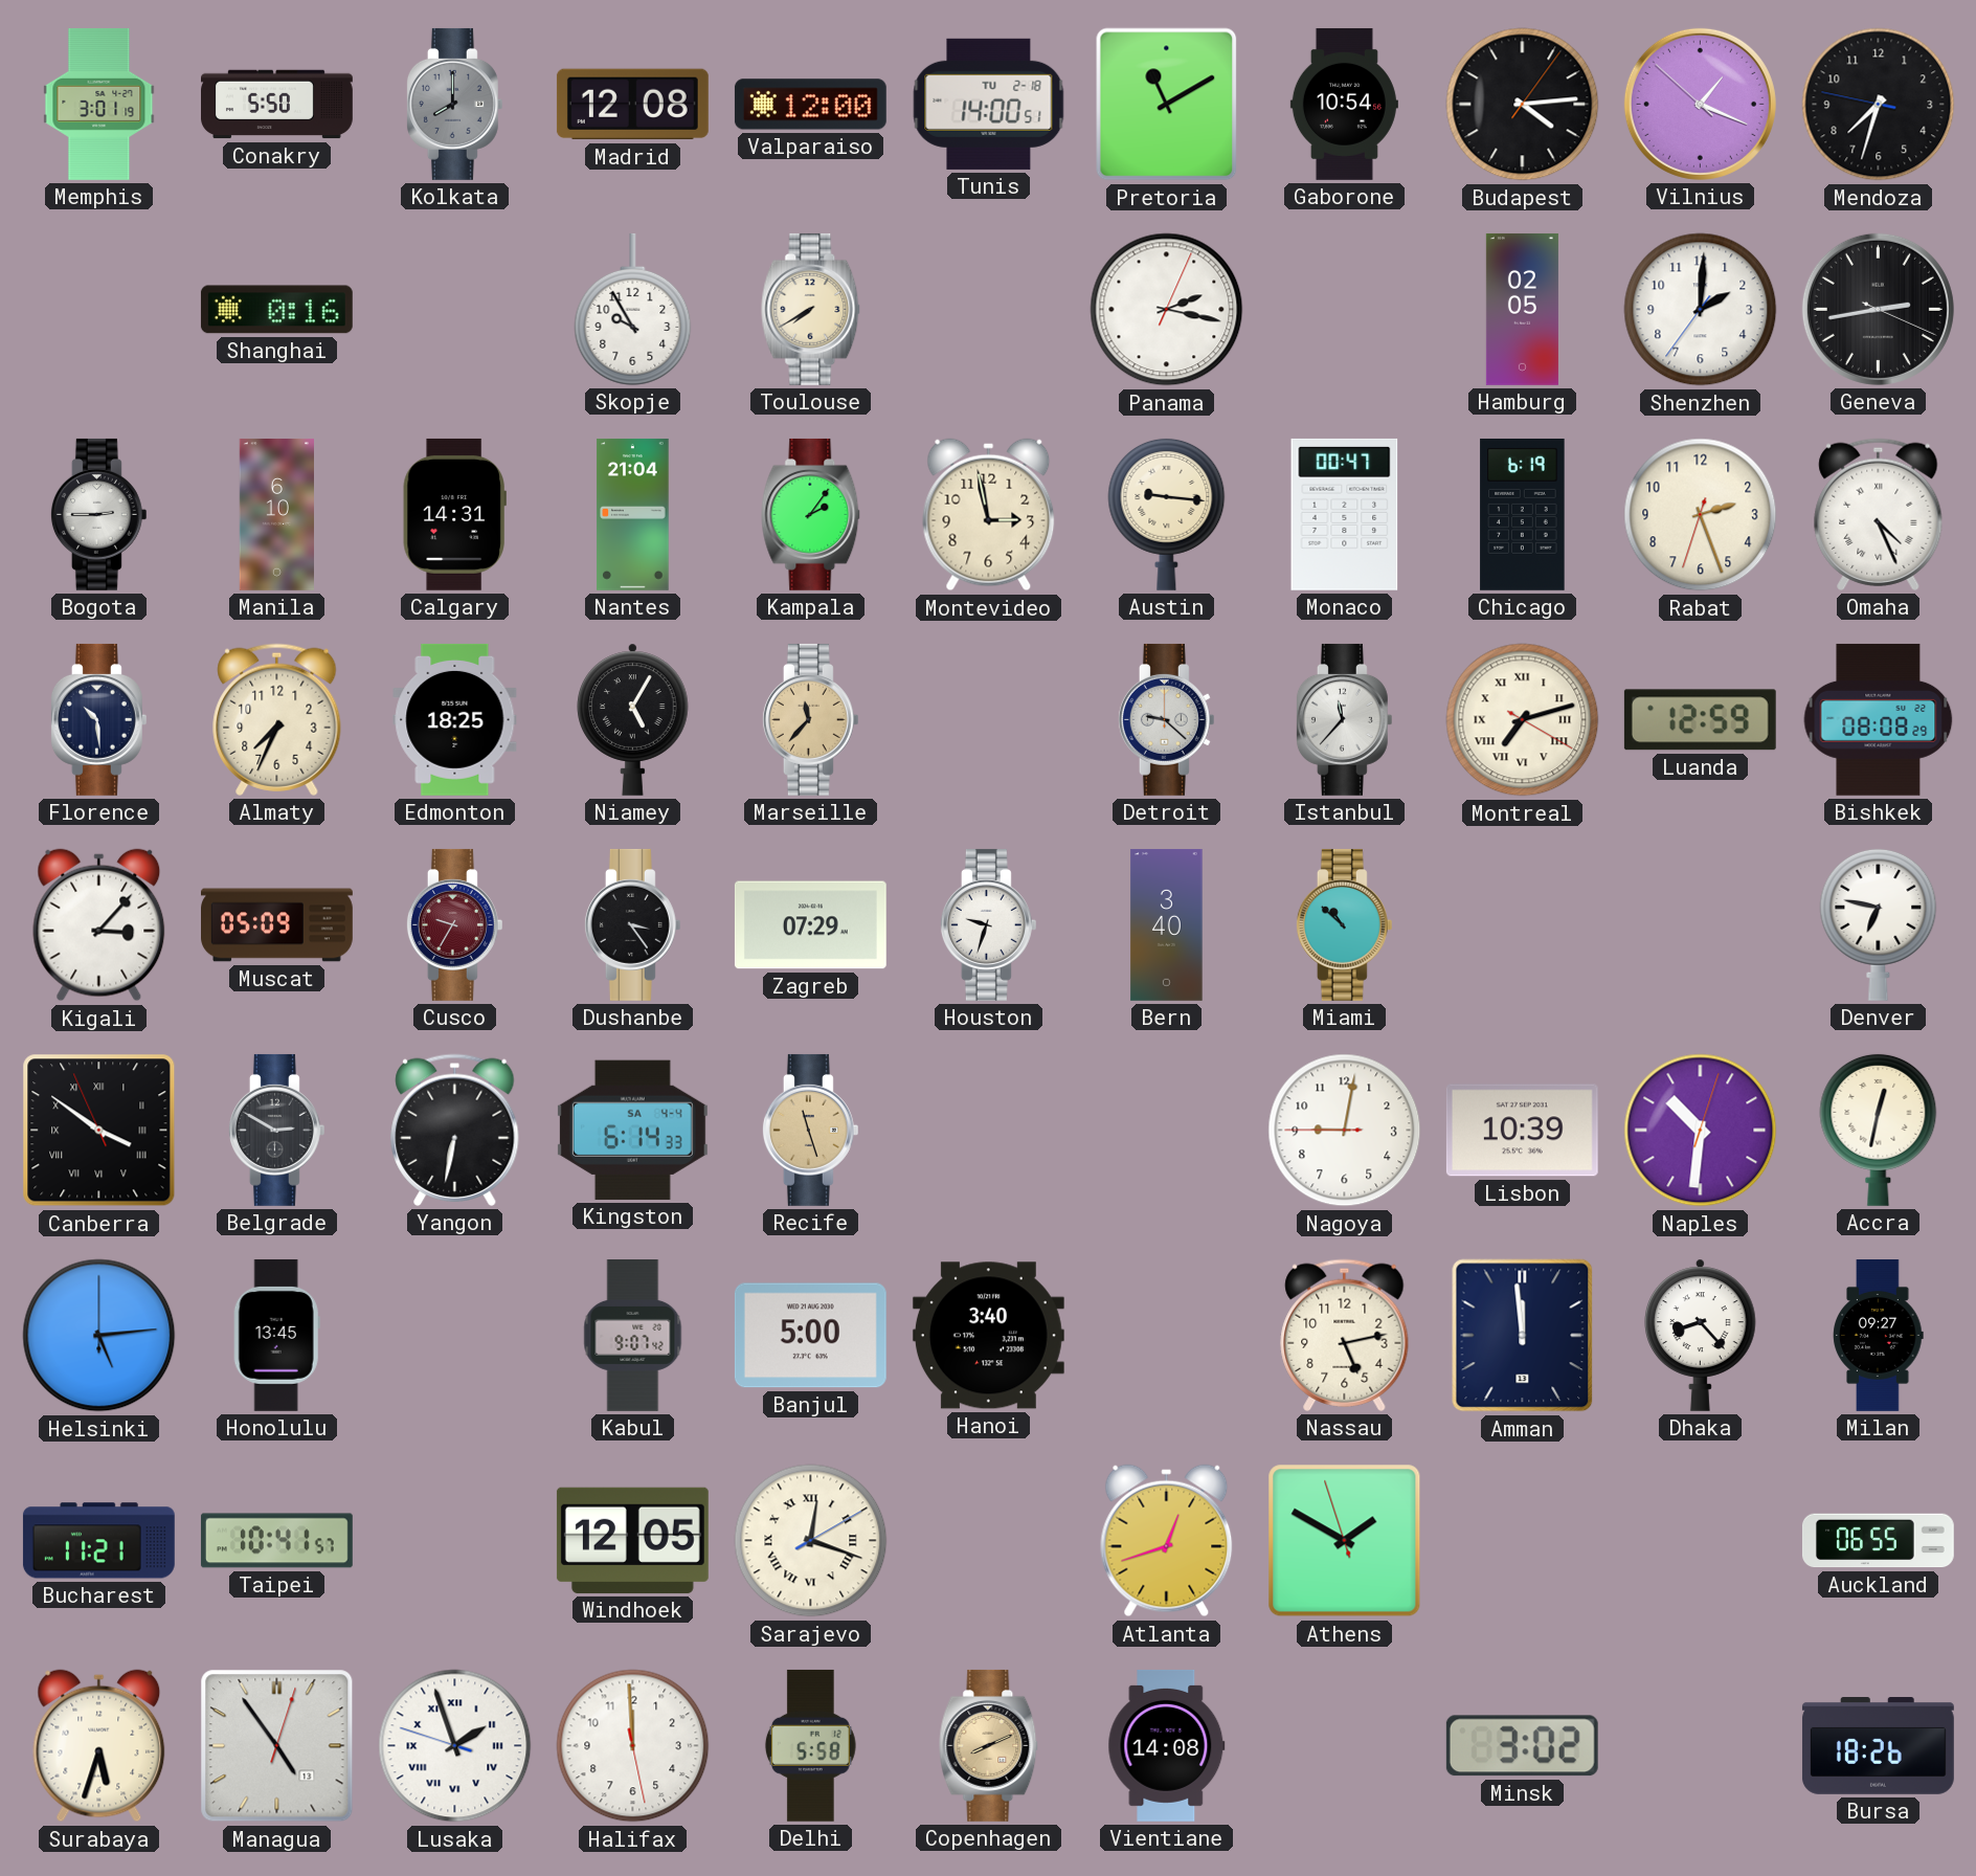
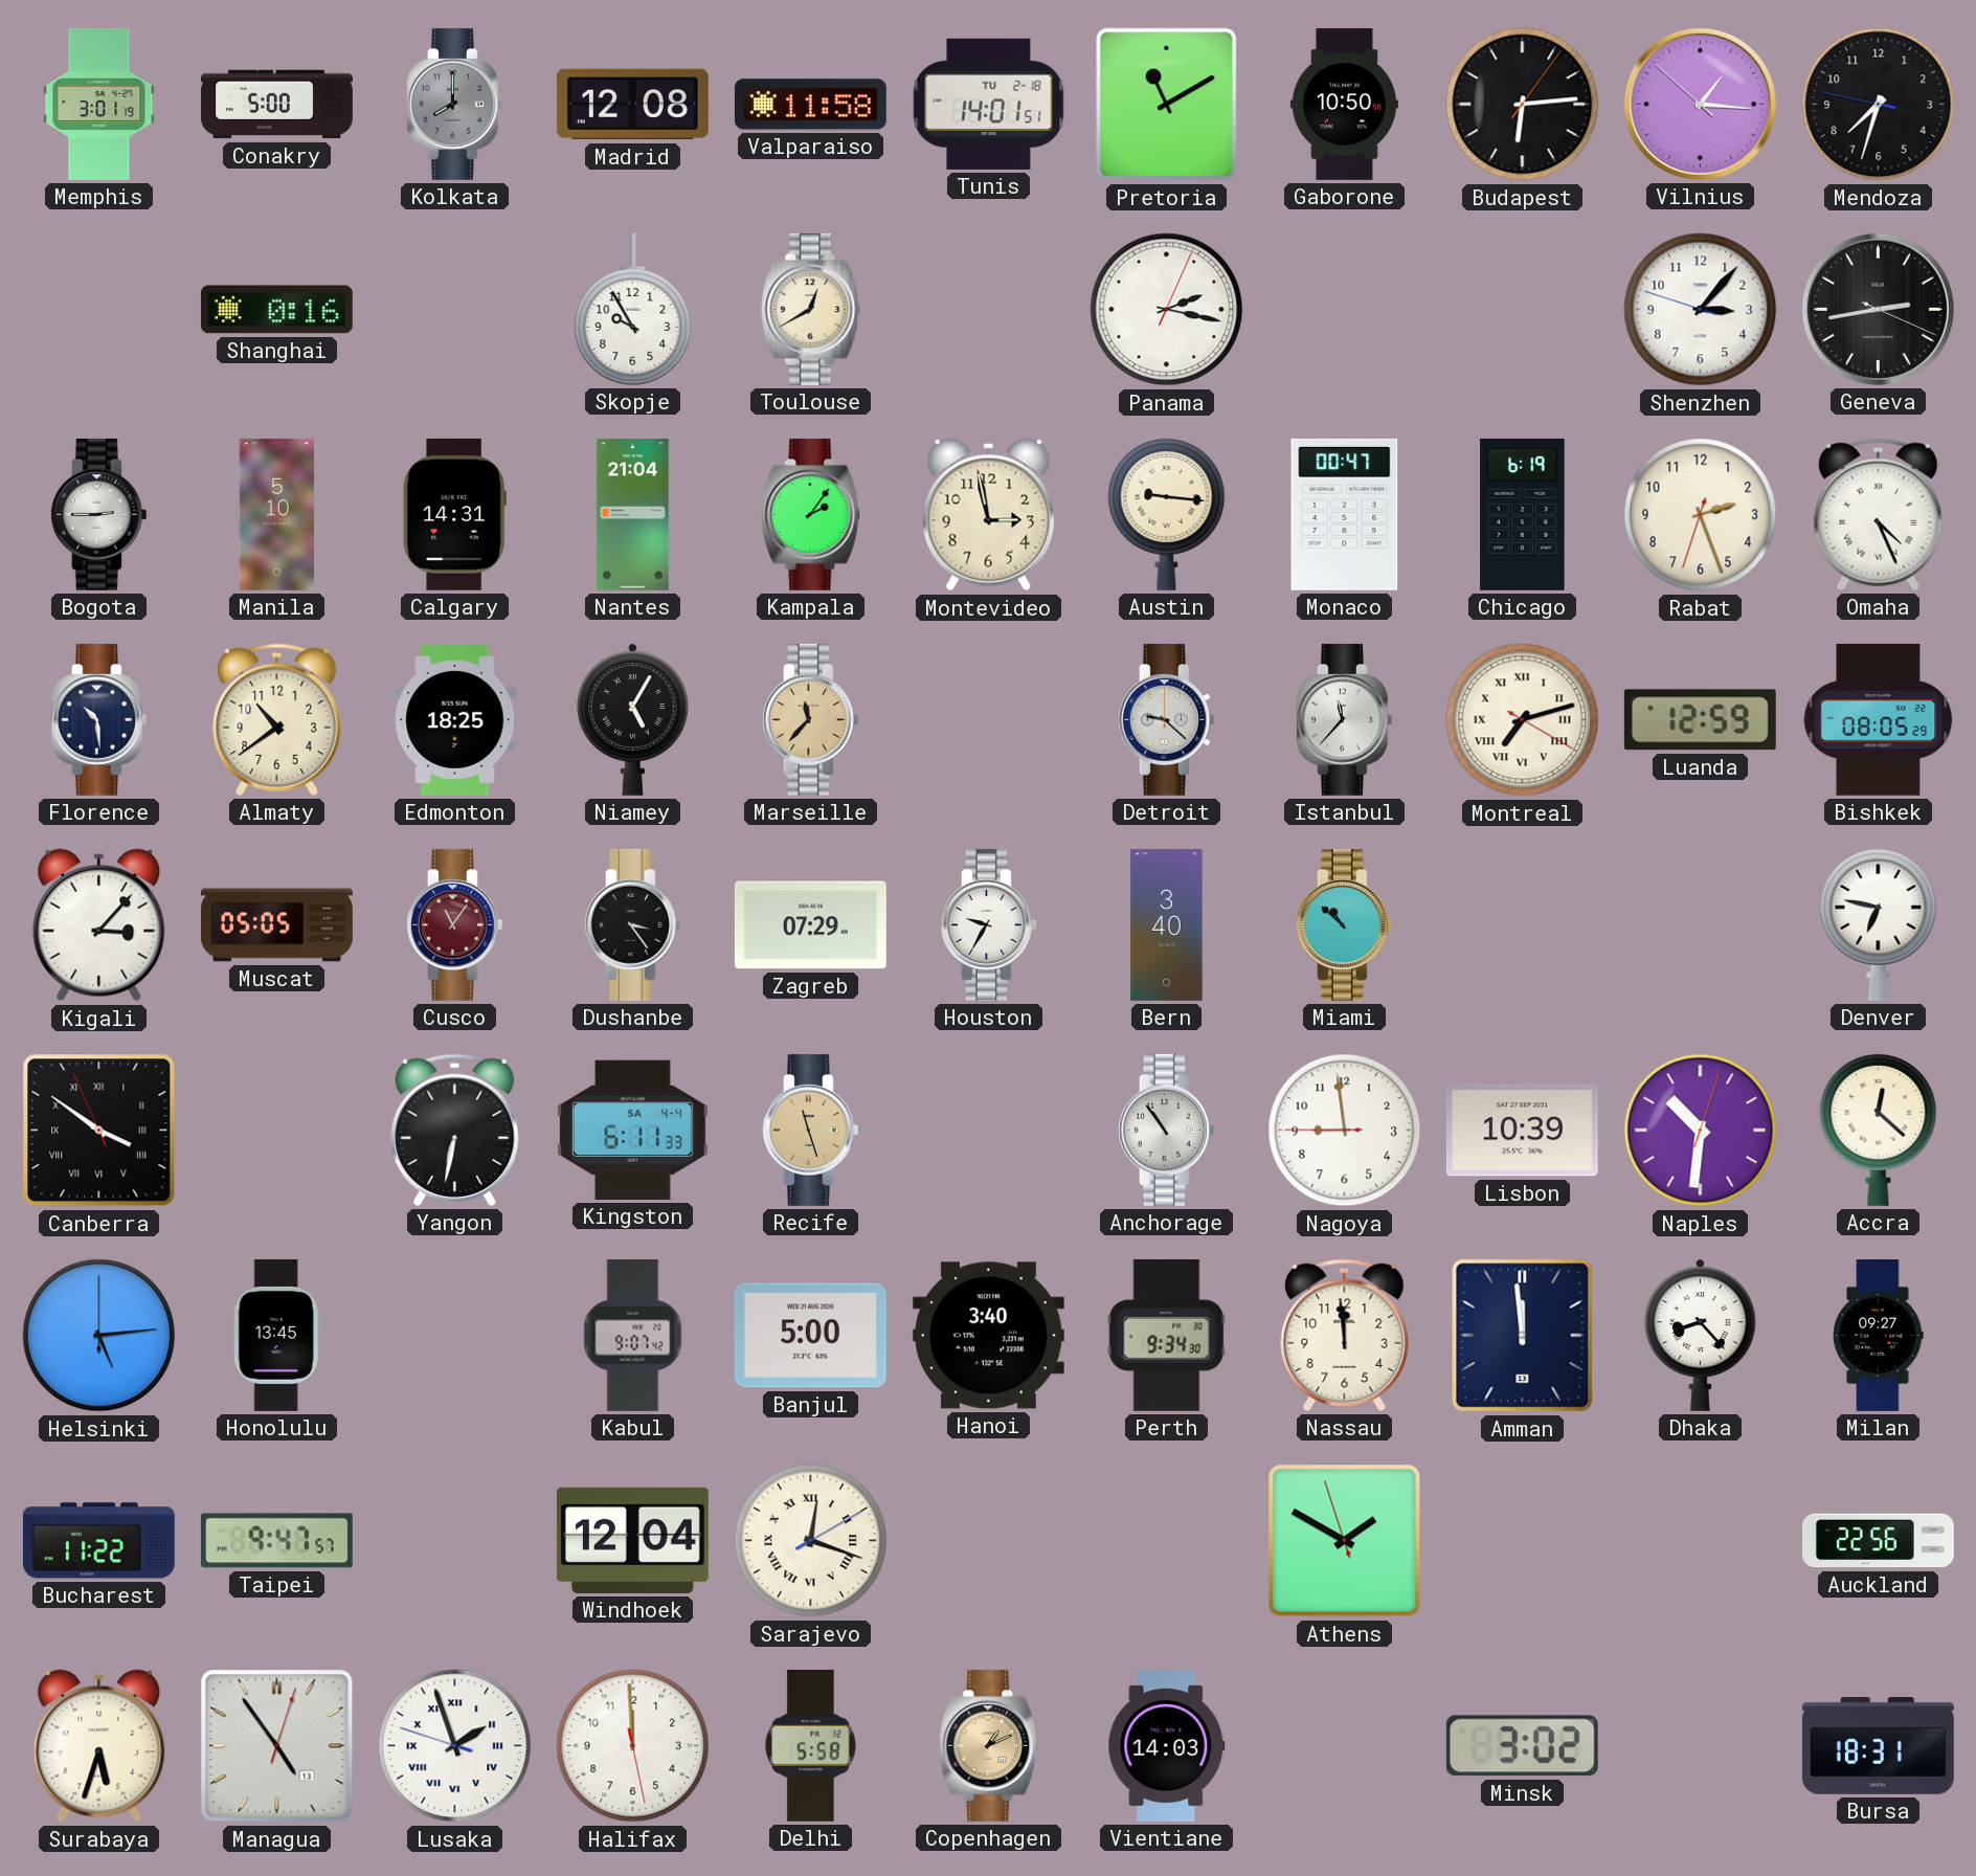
Conakry: 5:50 -> 5:00
Valparaiso: 12:00 -> 11:58
Tunis: 14:00 -> 14:01
Gaborone: 10:54 -> 10:50
Budapest: 4:14 -> 6:14
Vilnius: 1:18 -> 1:15
Toulouse: 7:40 -> 12:40
Hamburg: 02:05 -> none
Shenzhen: 2:00 -> 3:06
Manila: 6:10 -> 5:10
Almaty: 7:34 -> 10:39
Bishkek: 08:08 -> 08:05
Muscat: 05:09 -> 05:05
Cusco: 9:35 -> 11:06
Houston: 9:33 -> 9:35
Belgrade: 2:50 -> none
Kingston: 6:14 -> 6:11
Anchorage: none -> 10:54
Nagoya: 9:01 -> 8:58
Accra: 12:32 -> 12:22
Perth: none -> 9:34
Nassau: 5:13 -> 11:59
Bucharest: 11:21 -> 11:22
Taipei: 10:41 -> 9:47
Windhoek: 12:05 -> 12:04
Atlanta: 12:42 -> none
Auckland: 06:55 -> 22:56
Copenhagen: 8:11 -> 1:11
Vientiane: 14:08 -> 14:03
Bursa: 18:26 -> 18:31
